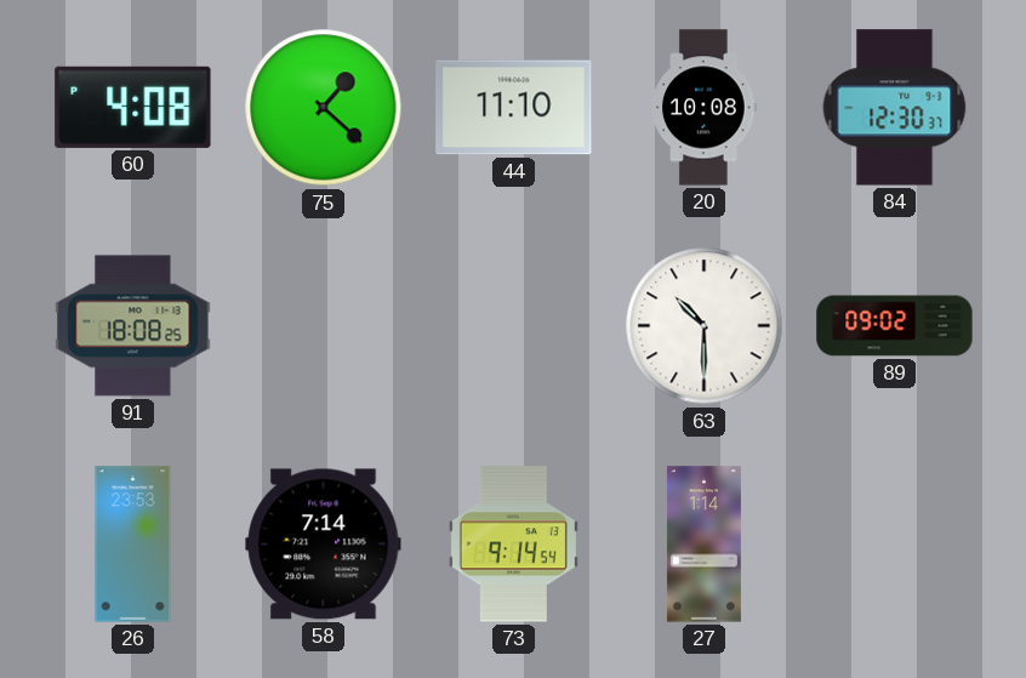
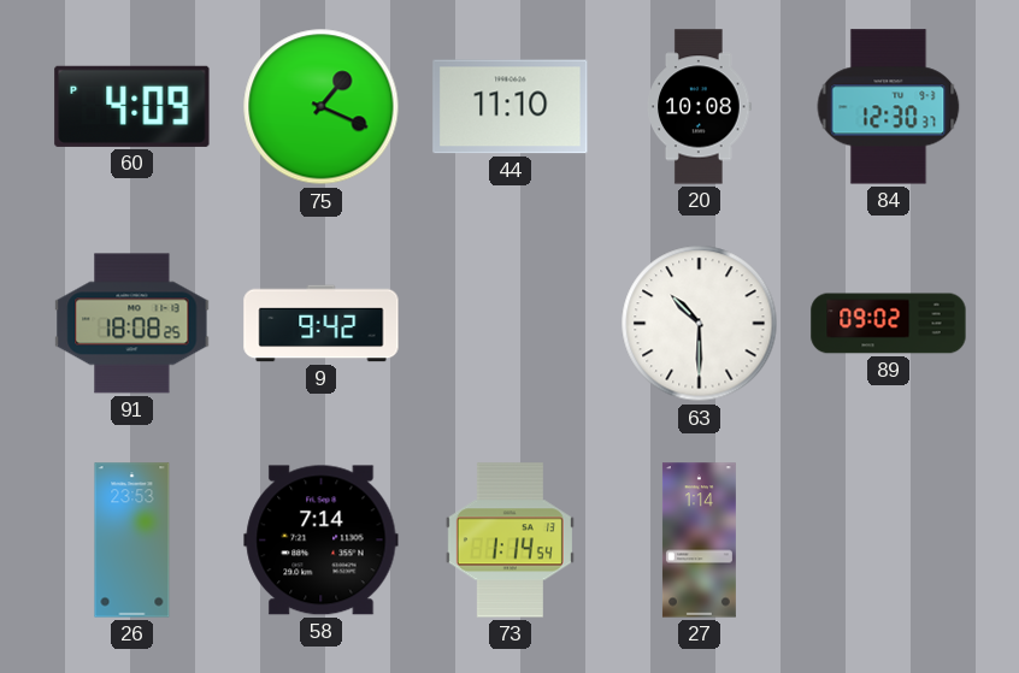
60: 4:08 -> 4:09
75: 1:22 -> 1:19
9: none -> 9:42
73: 9:14 -> 1:14
